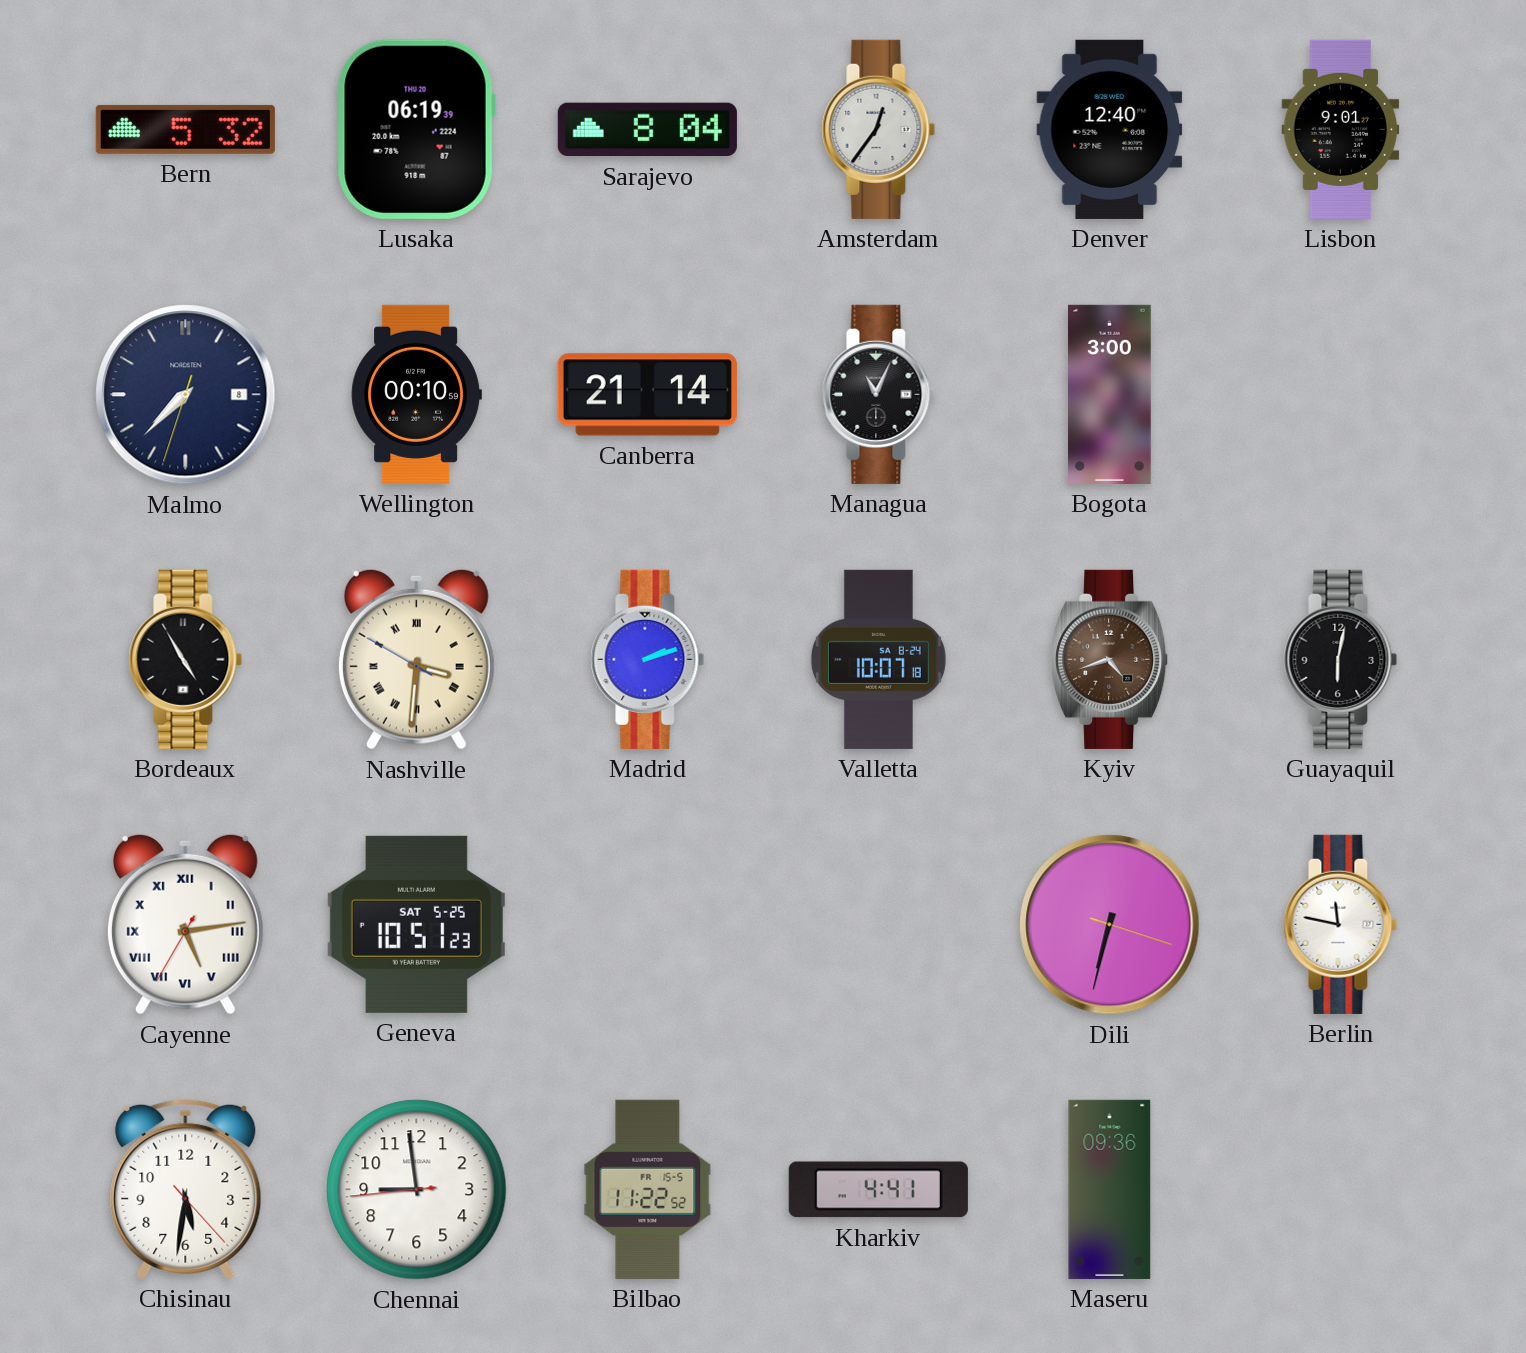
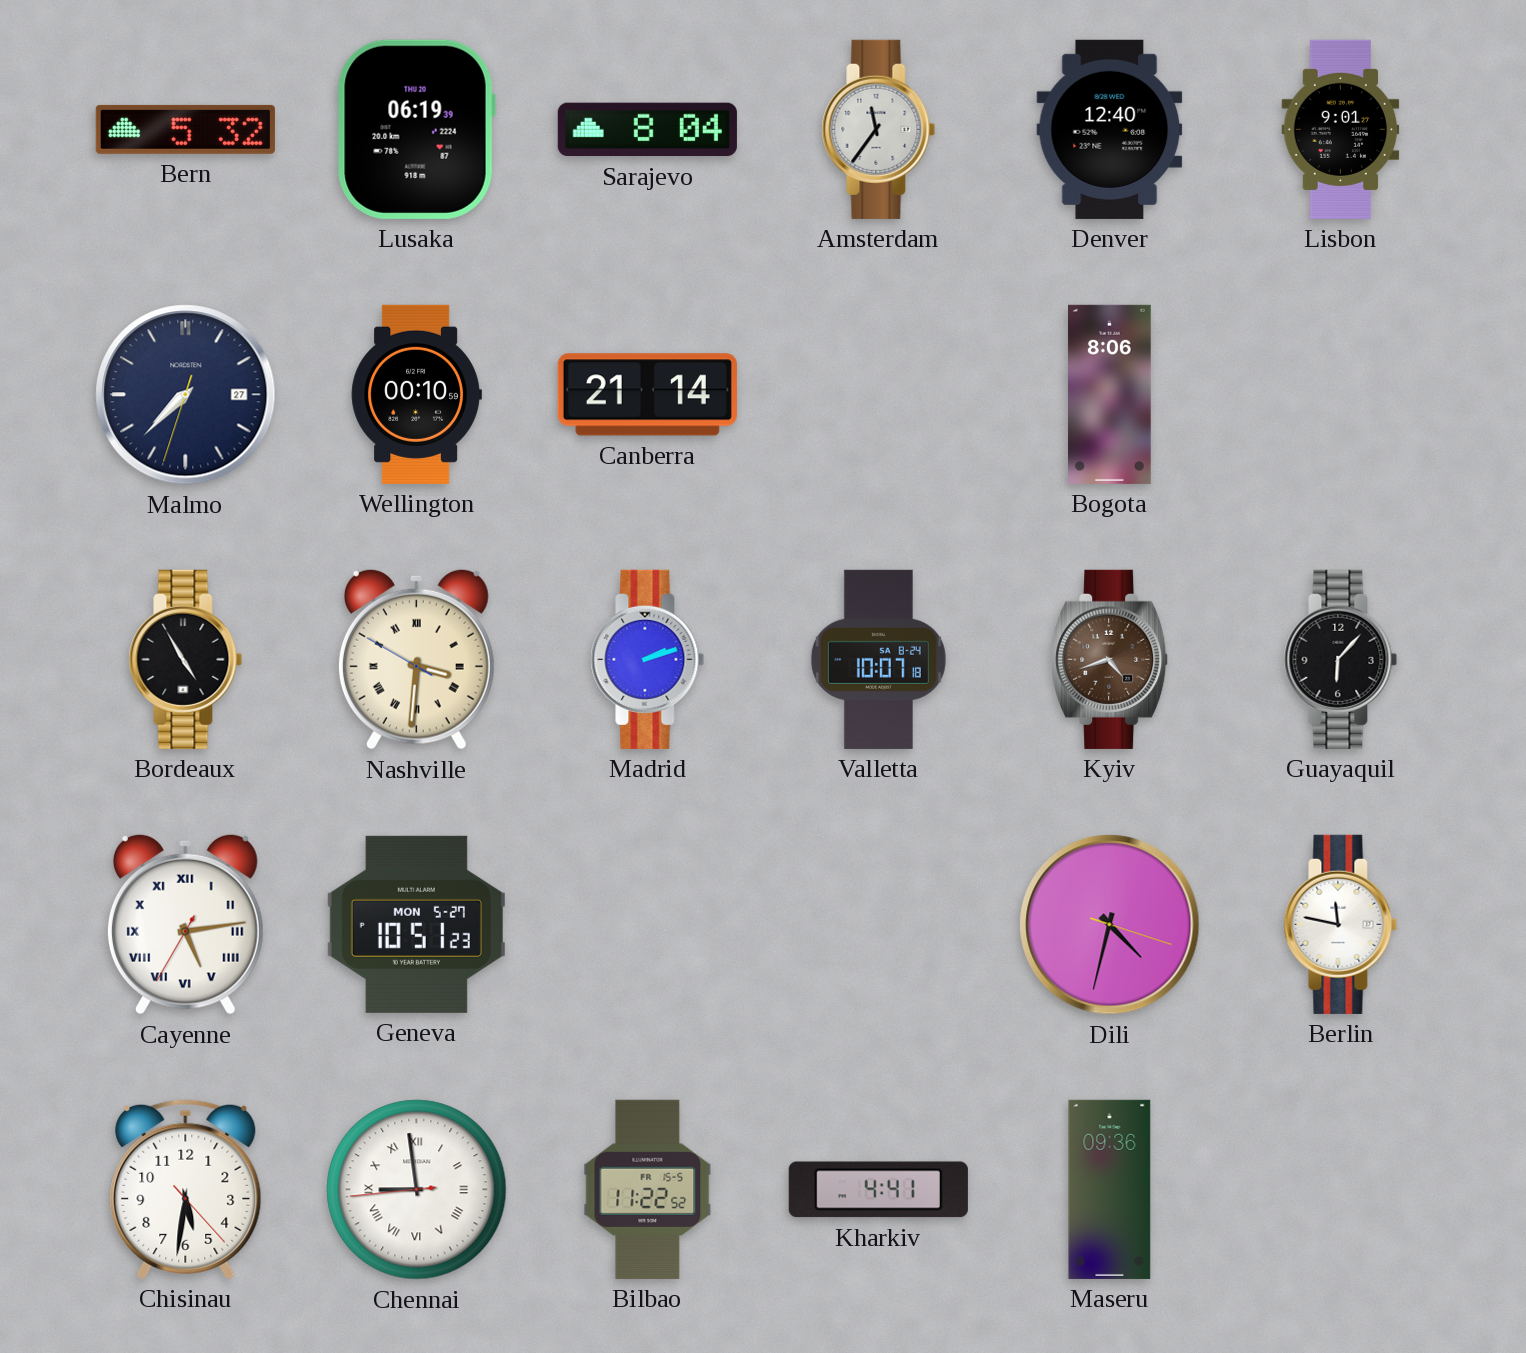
Amsterdam: 12:36 -> 11:36
Malmo date: 8 -> 27
Managua: 11:04 -> none
Bogota: 3:00 -> 8:06
Guayaquil: 6:02 -> 6:07
Geneva date: SAT 5-25 -> MON 5-27
Dili: 6:32 -> 4:32
Chennai numerals: Arabic -> Roman
